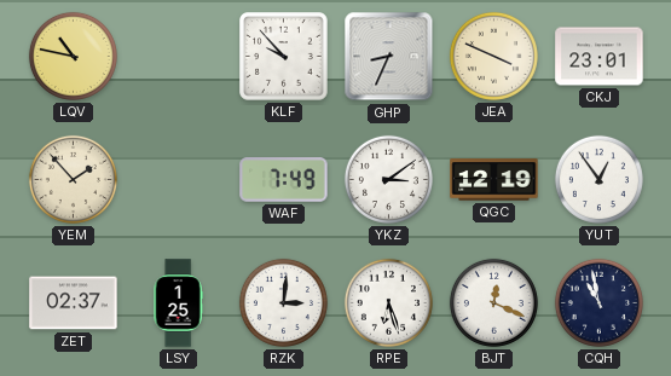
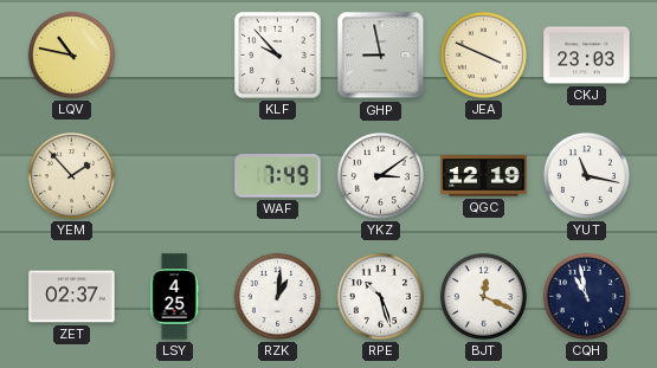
GHP: 8:34 -> 8:58
CKJ: 23:01 -> 23:03
YUT: 12:54 -> 11:17
LSY: 1:25 -> 4:25
RZK: 3:01 -> 1:01
RPE: 6:27 -> 10:27
